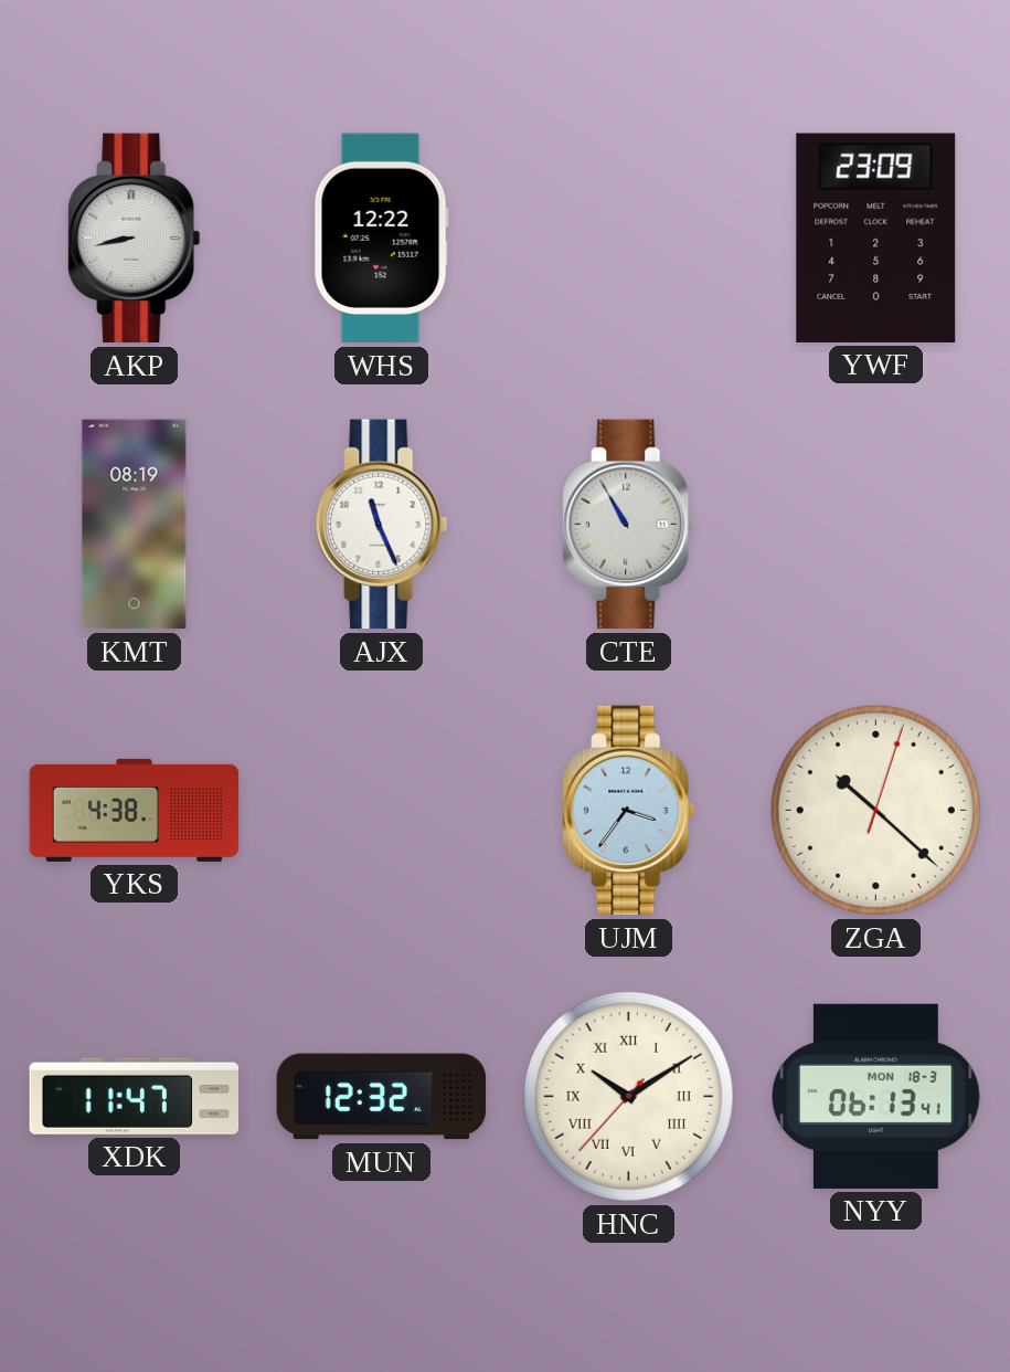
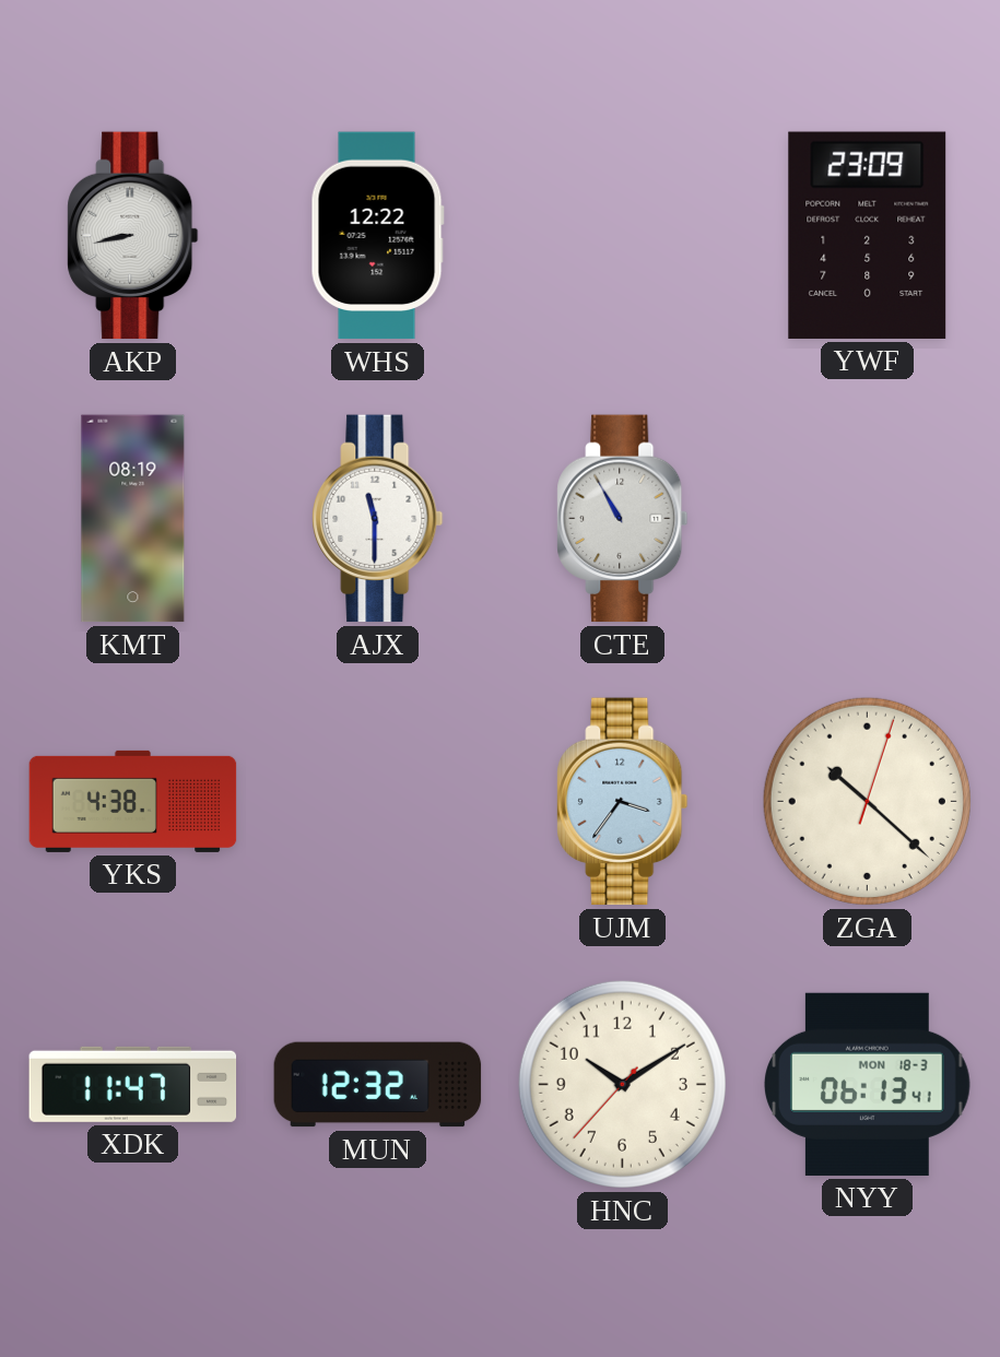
AJX: 11:26 -> 11:30
HNC numerals: Roman -> Arabic
